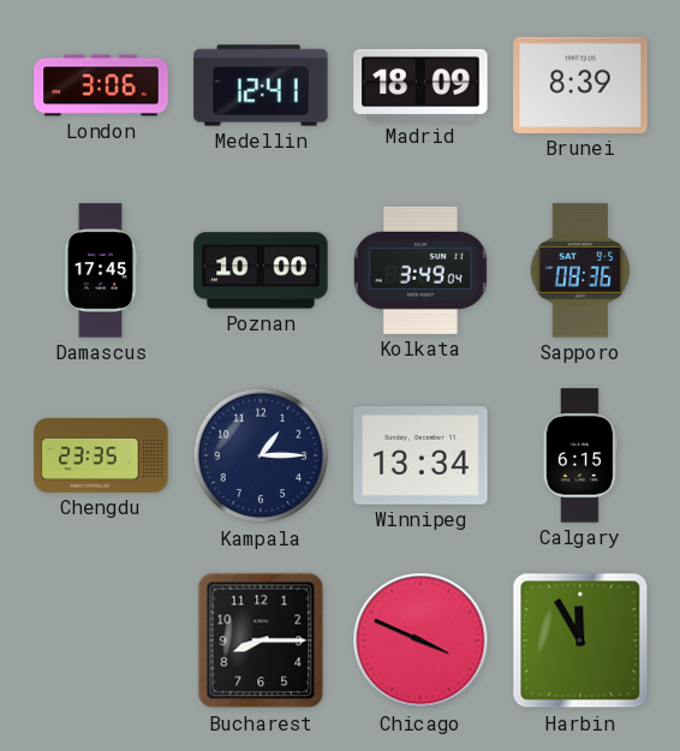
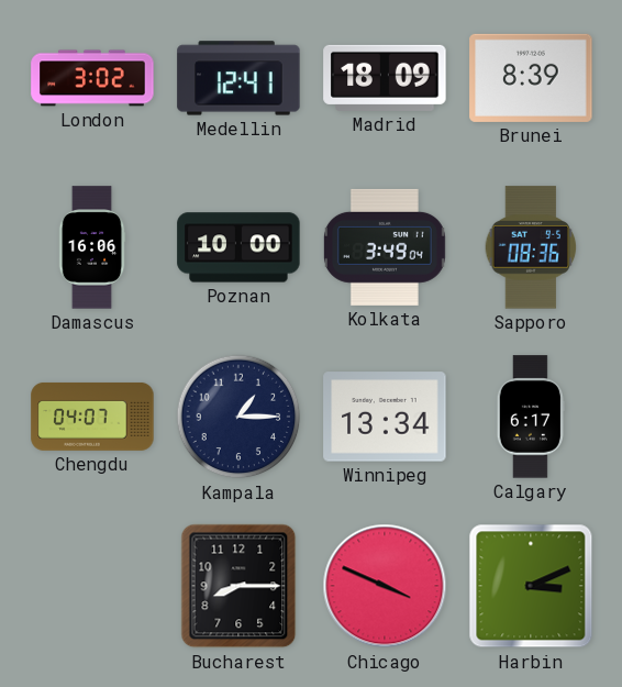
London: 3:06 -> 3:02
Damascus: 17:45 -> 16:06
Chengdu: 23:35 -> 04:07
Calgary: 6:15 -> 6:17
Harbin: 11:55 -> 3:11
